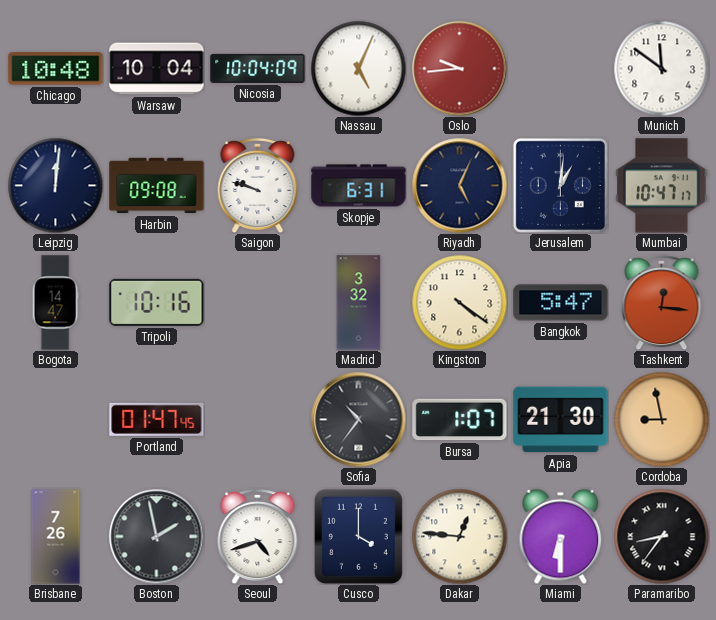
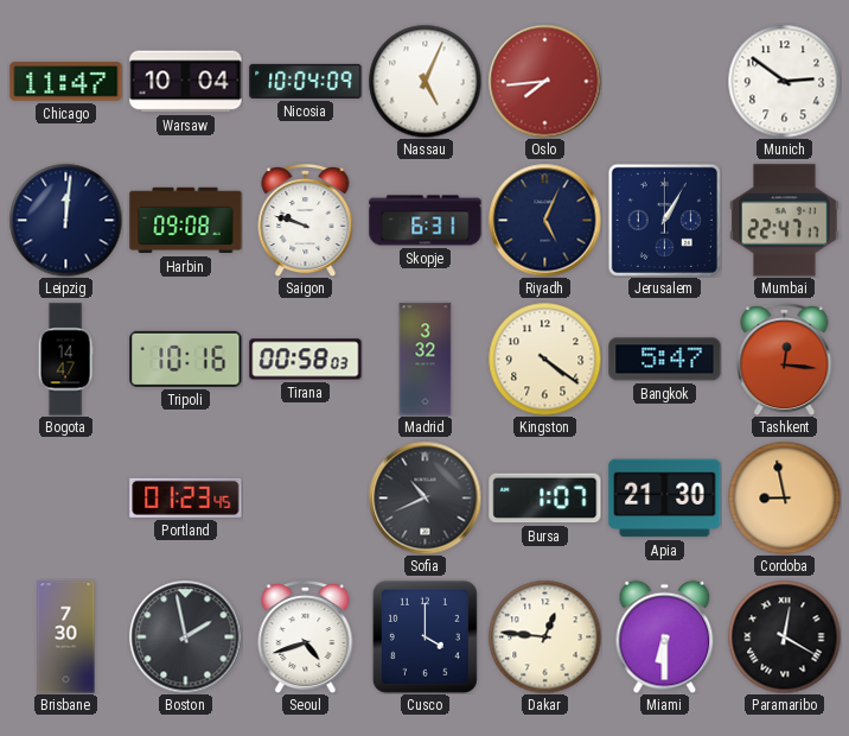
Chicago: 10:48 -> 11:47
Oslo: 9:44 -> 7:44
Munich: 11:51 -> 2:51
Jerusalem: 1:01 -> 1:05
Mumbai: 10:47 -> 22:47
Tirana: none -> 00:58
Portland: 01:47 -> 01:23
Sofia: 10:36 -> 10:41
Brisbane: 7:26 -> 7:30
Paramaribo: 8:36 -> 12:20
